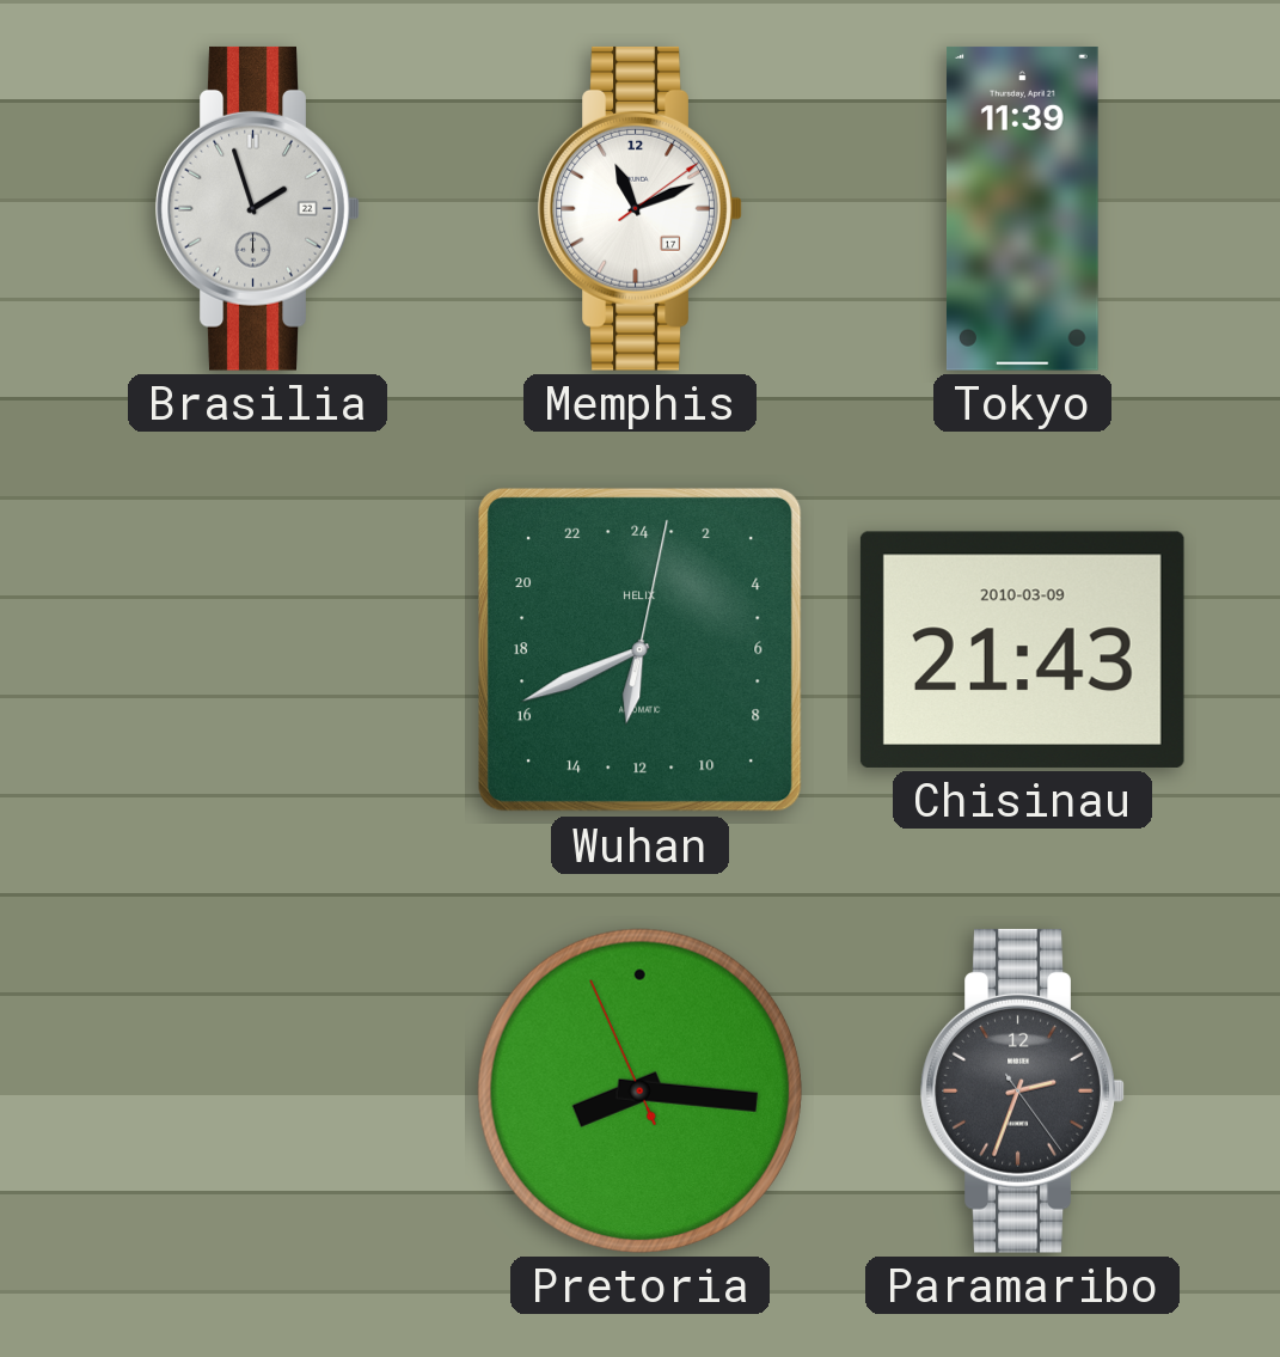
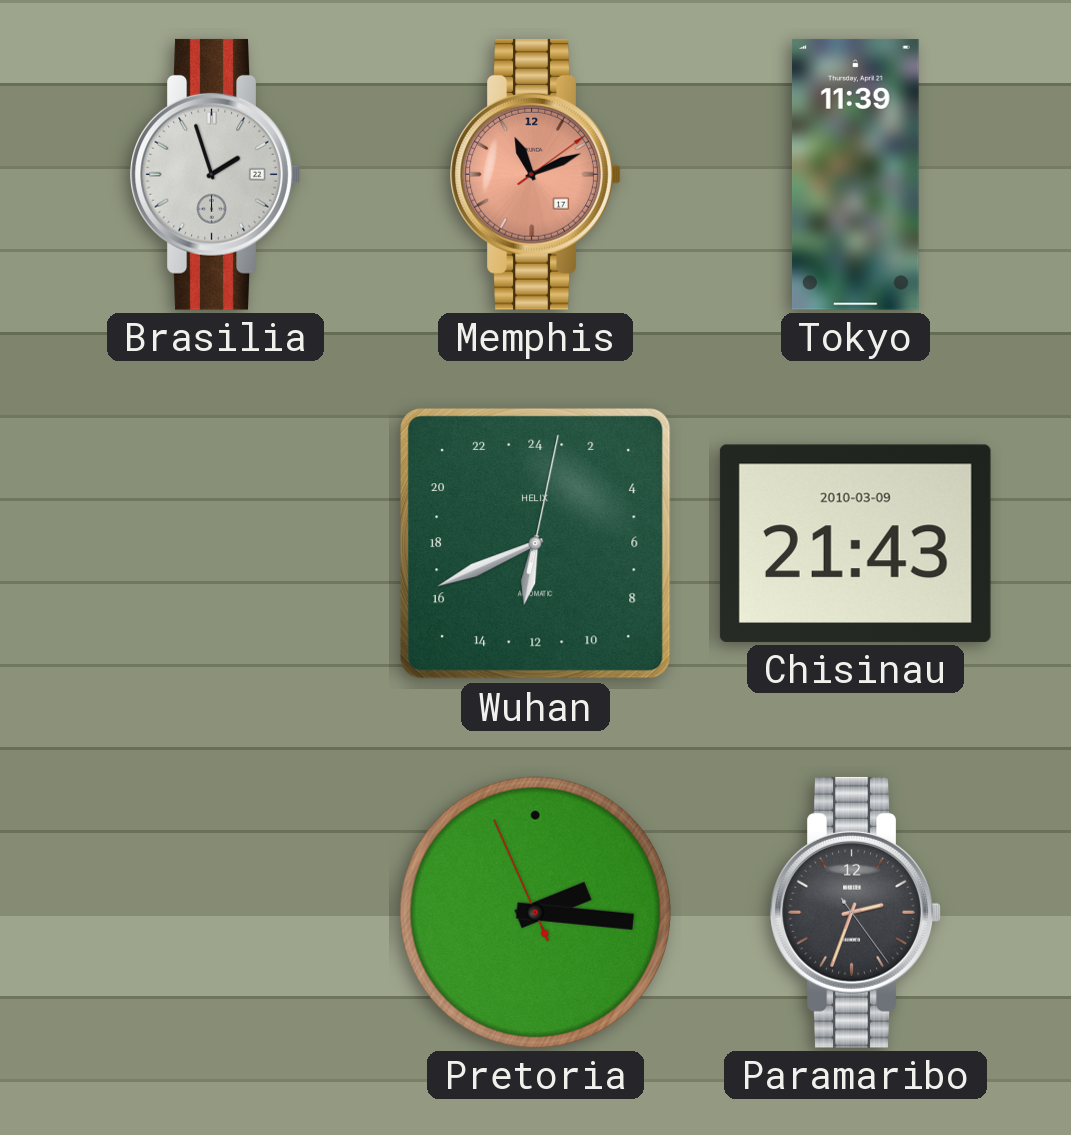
Memphis dial: white -> salmon
Pretoria: 8:15 -> 2:15
